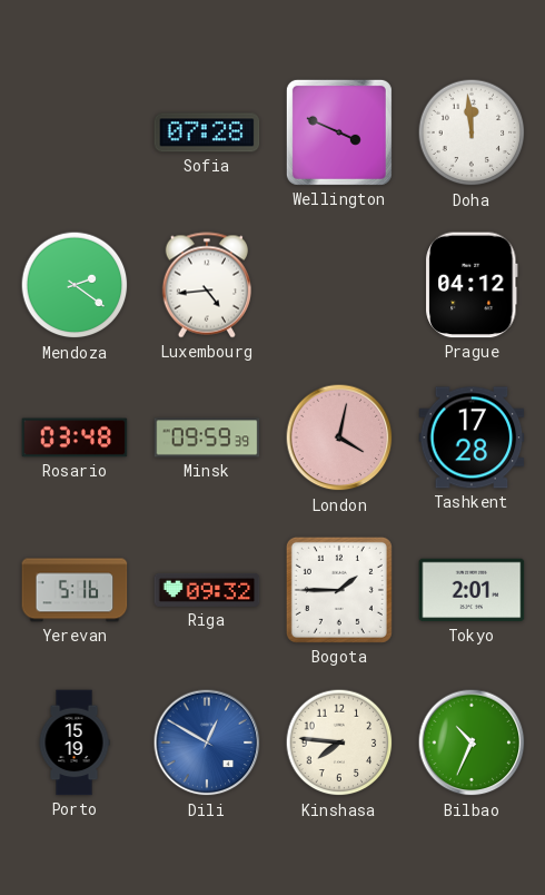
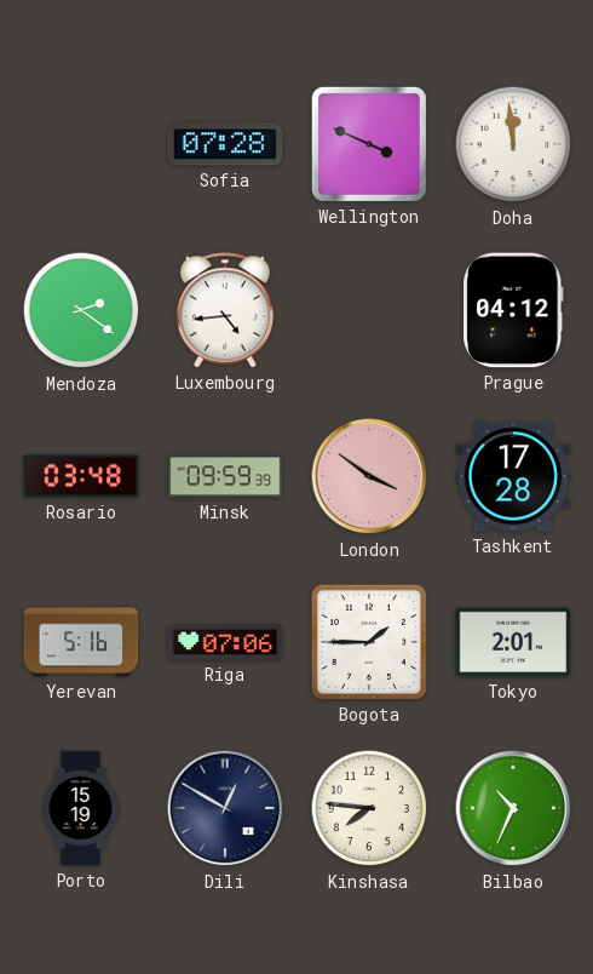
London: 4:02 -> 3:51
Riga: 09:32 -> 07:06
Dili dial: blue -> navy
